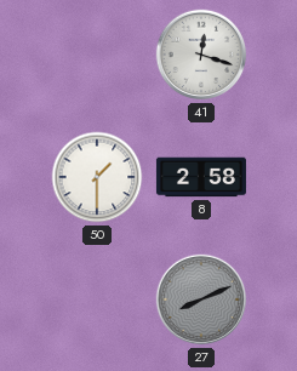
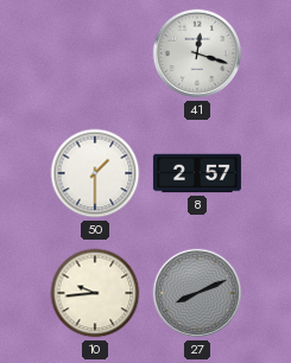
8: 2:58 -> 2:57
10: none -> 9:44
